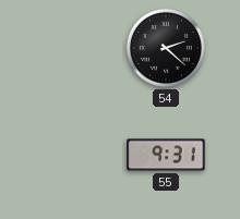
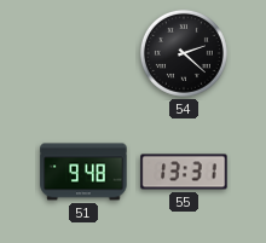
51: none -> 9:48
55: 9:31 -> 13:31
